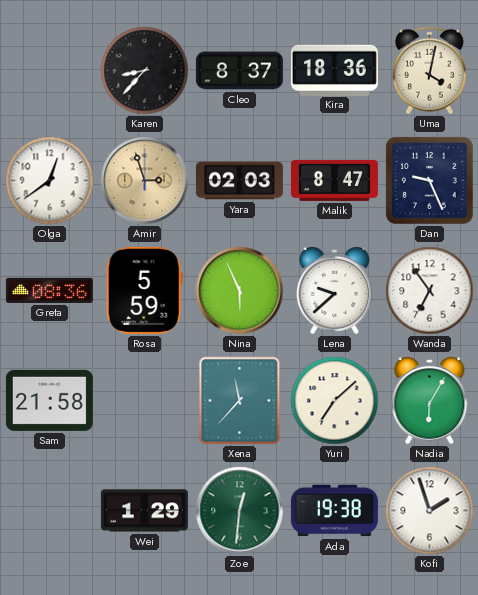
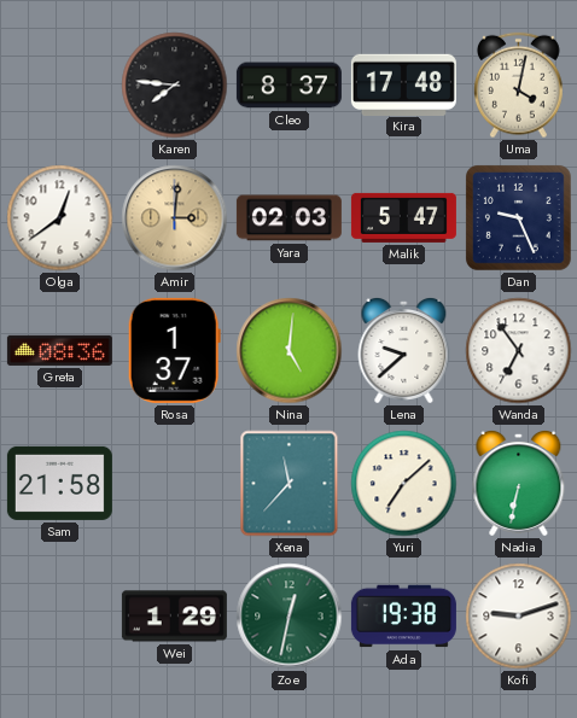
Karen: 8:37 -> 7:46
Kira: 18:36 -> 17:48
Amir: 2:57 -> 3:01
Malik: 8:47 -> 5:47
Rosa: 5:59 -> 1:37
Nina: 5:56 -> 5:01
Nadia: 6:05 -> 6:32
Zoe: 12:31 -> 12:32
Kofi: 1:57 -> 9:12
